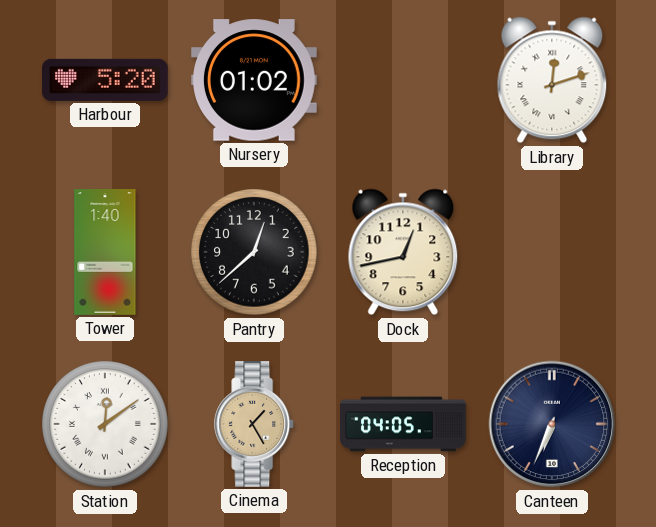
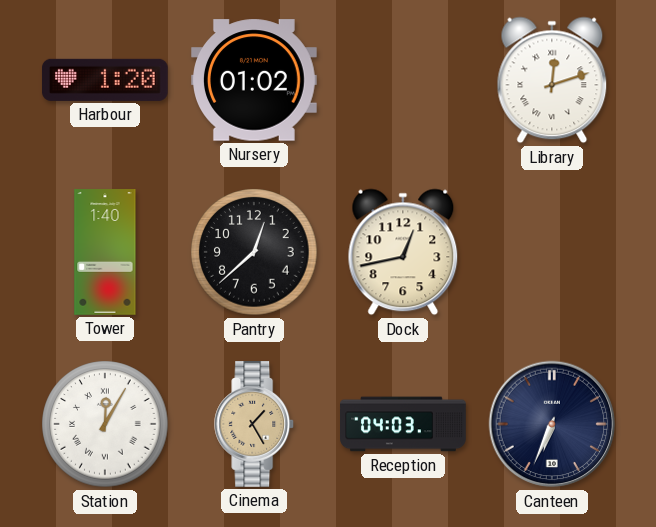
Harbour: 5:20 -> 1:20
Station: 12:09 -> 12:05
Reception: 04:05 -> 04:03
